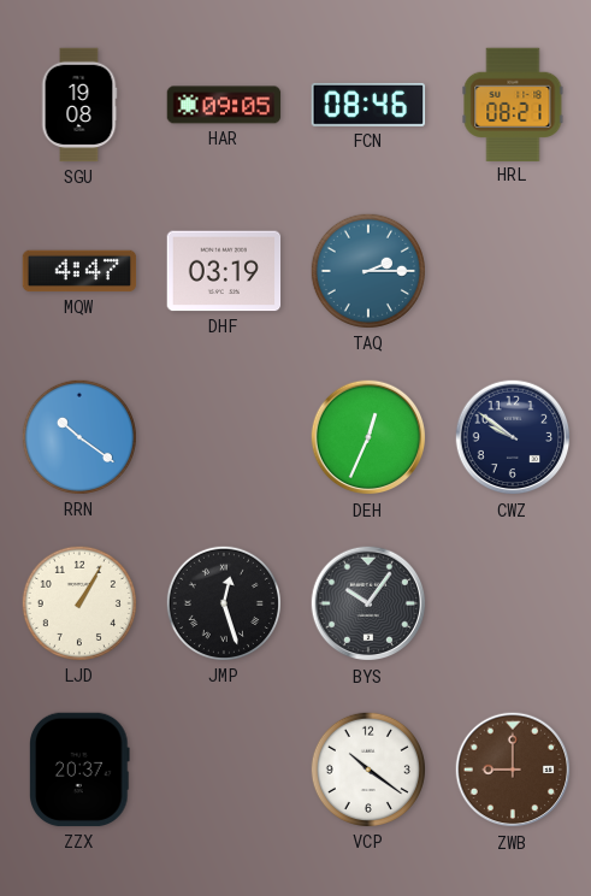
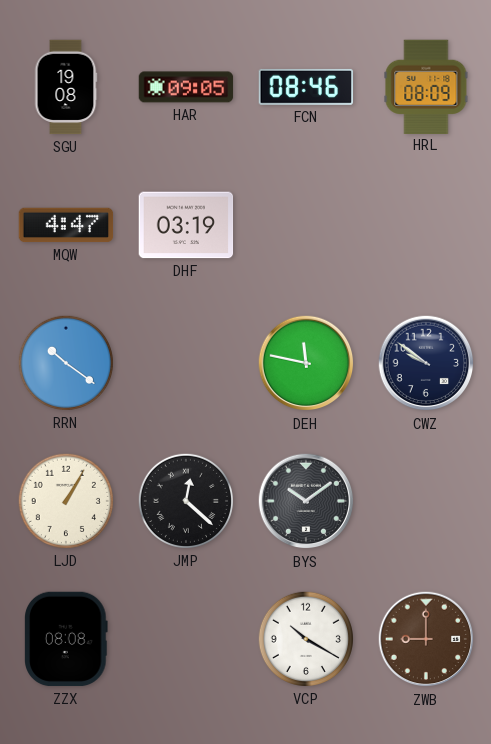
HRL: 08:21 -> 08:09
TAQ: 2:15 -> none
DEH: 12:34 -> 11:47
JMP: 12:27 -> 12:22
BYS: 10:06 -> 10:09
ZZX: 20:37 -> 08:08
VCP: 10:21 -> 10:20
